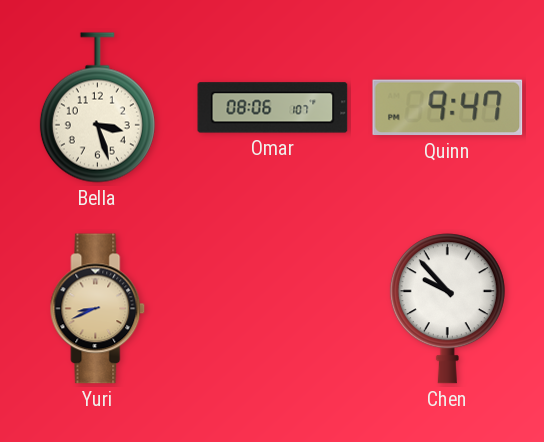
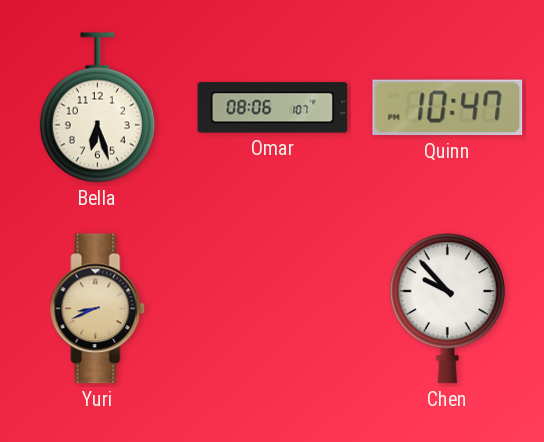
Bella: 3:27 -> 6:27
Quinn: 9:47 -> 10:47
